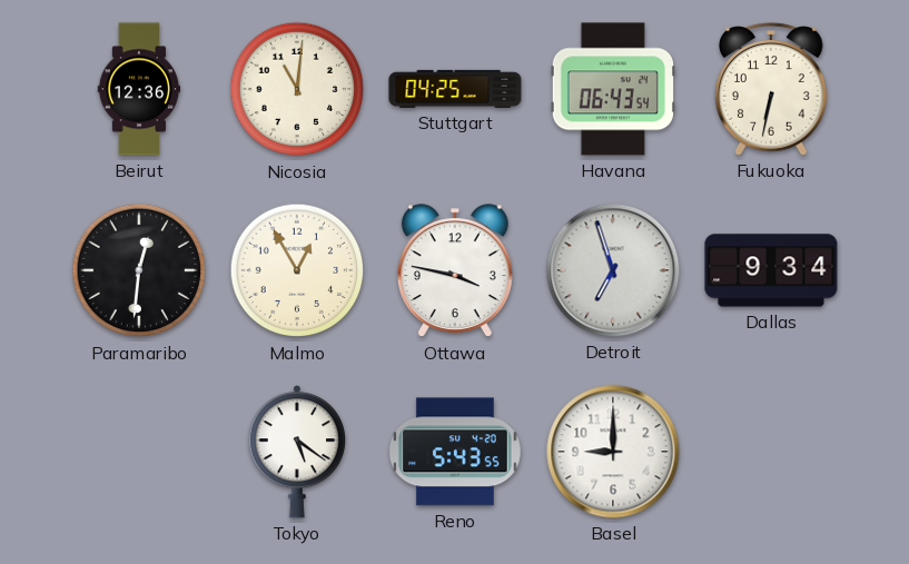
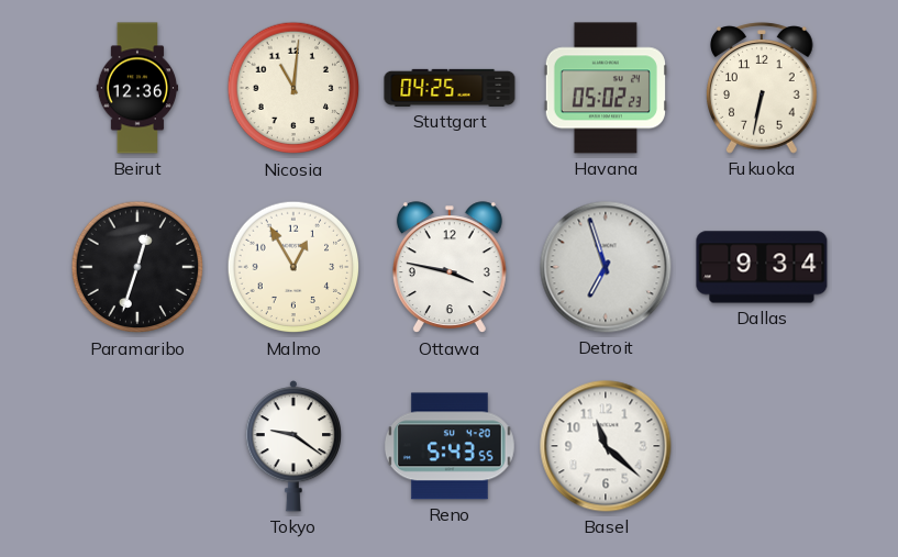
Havana: 06:43 -> 05:02
Paramaribo: 12:31 -> 12:33
Tokyo: 5:21 -> 9:21
Basel: 9:00 -> 11:22
